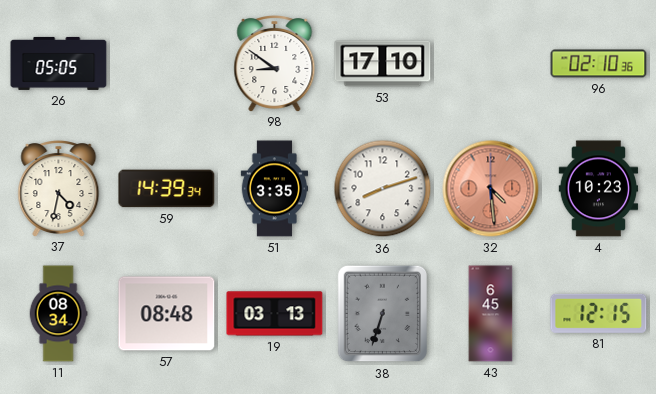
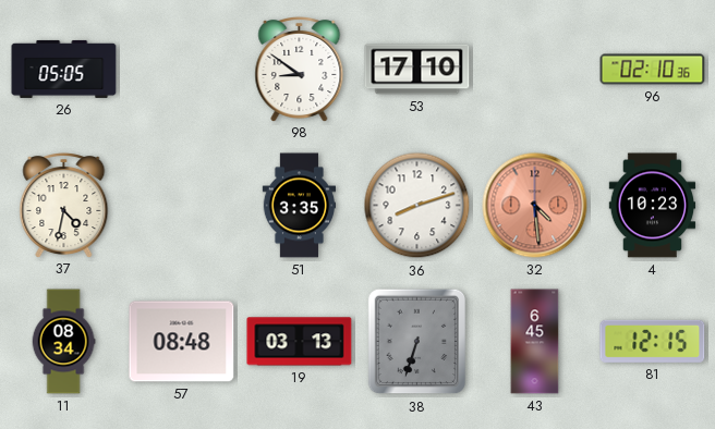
59: 14:39 -> none
